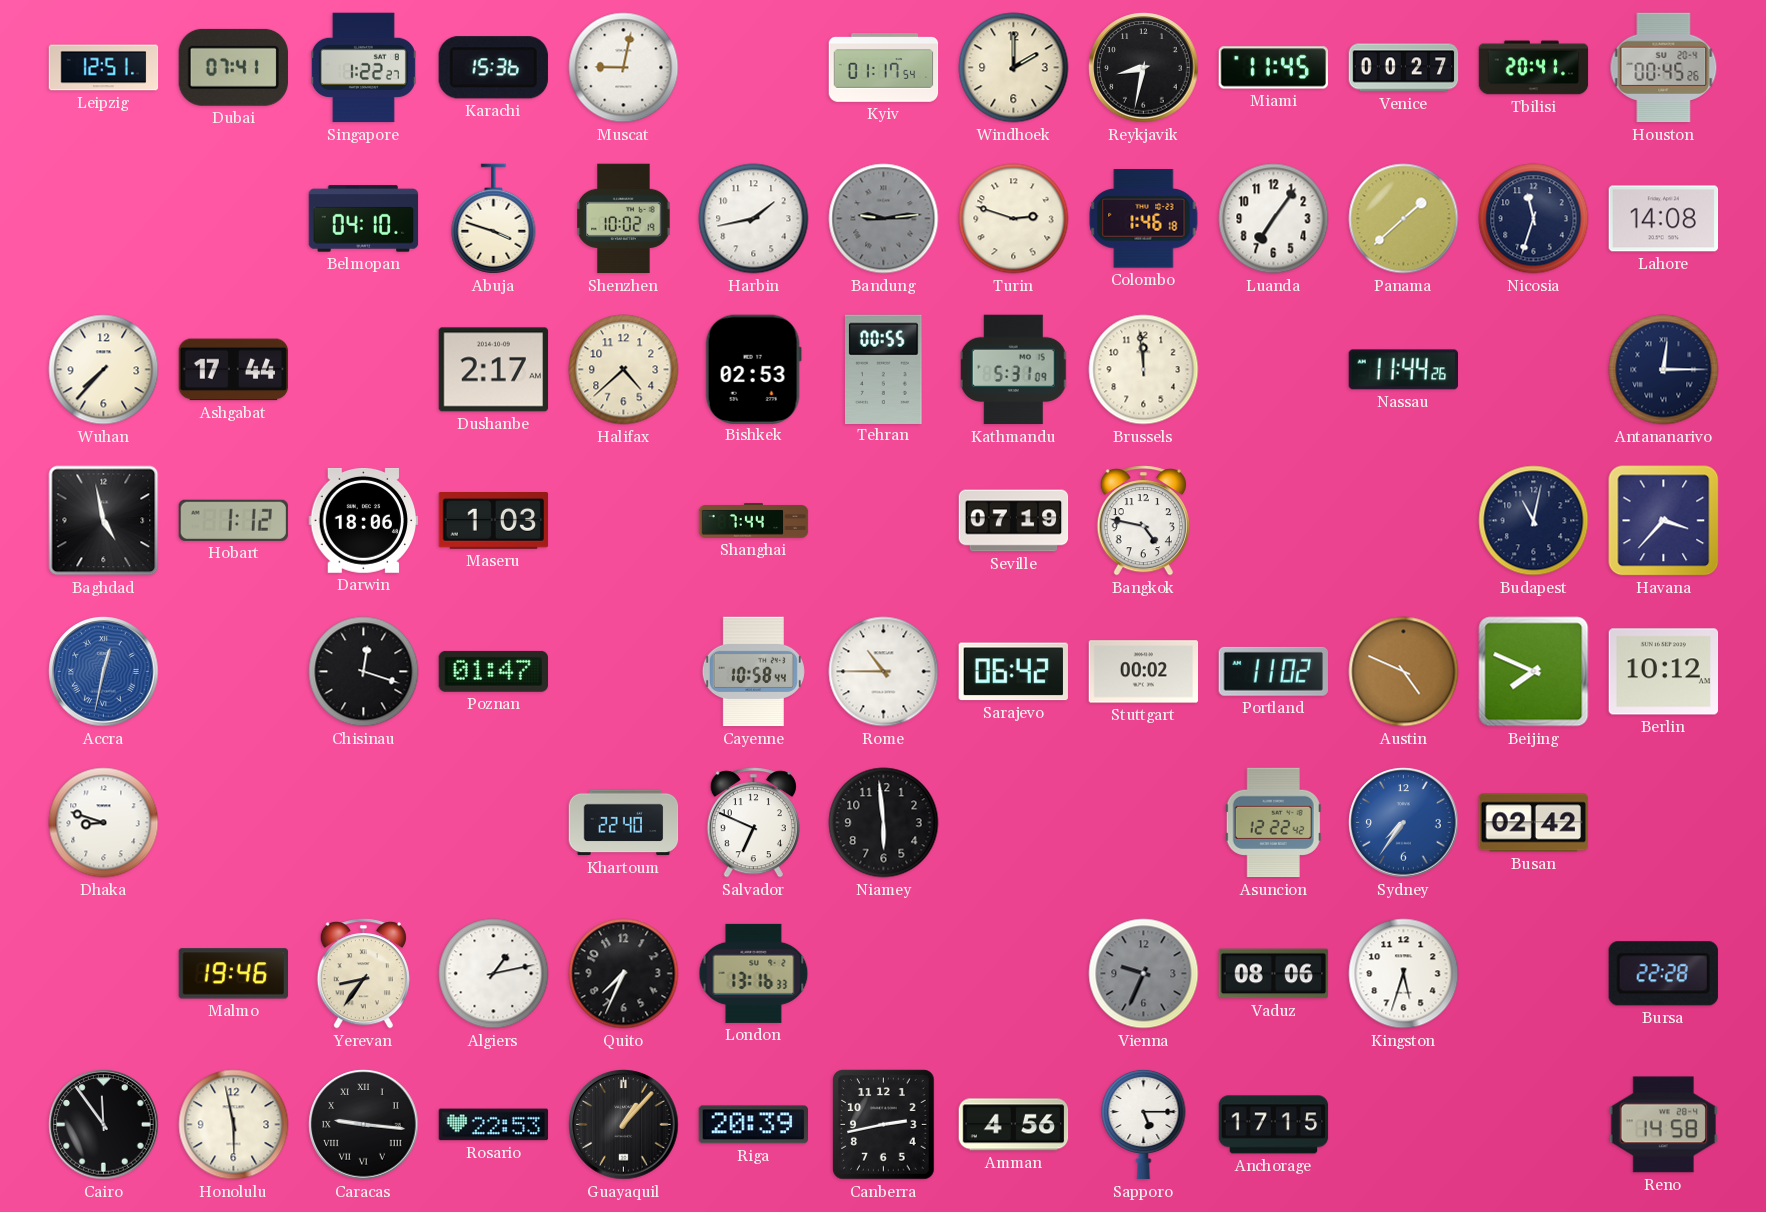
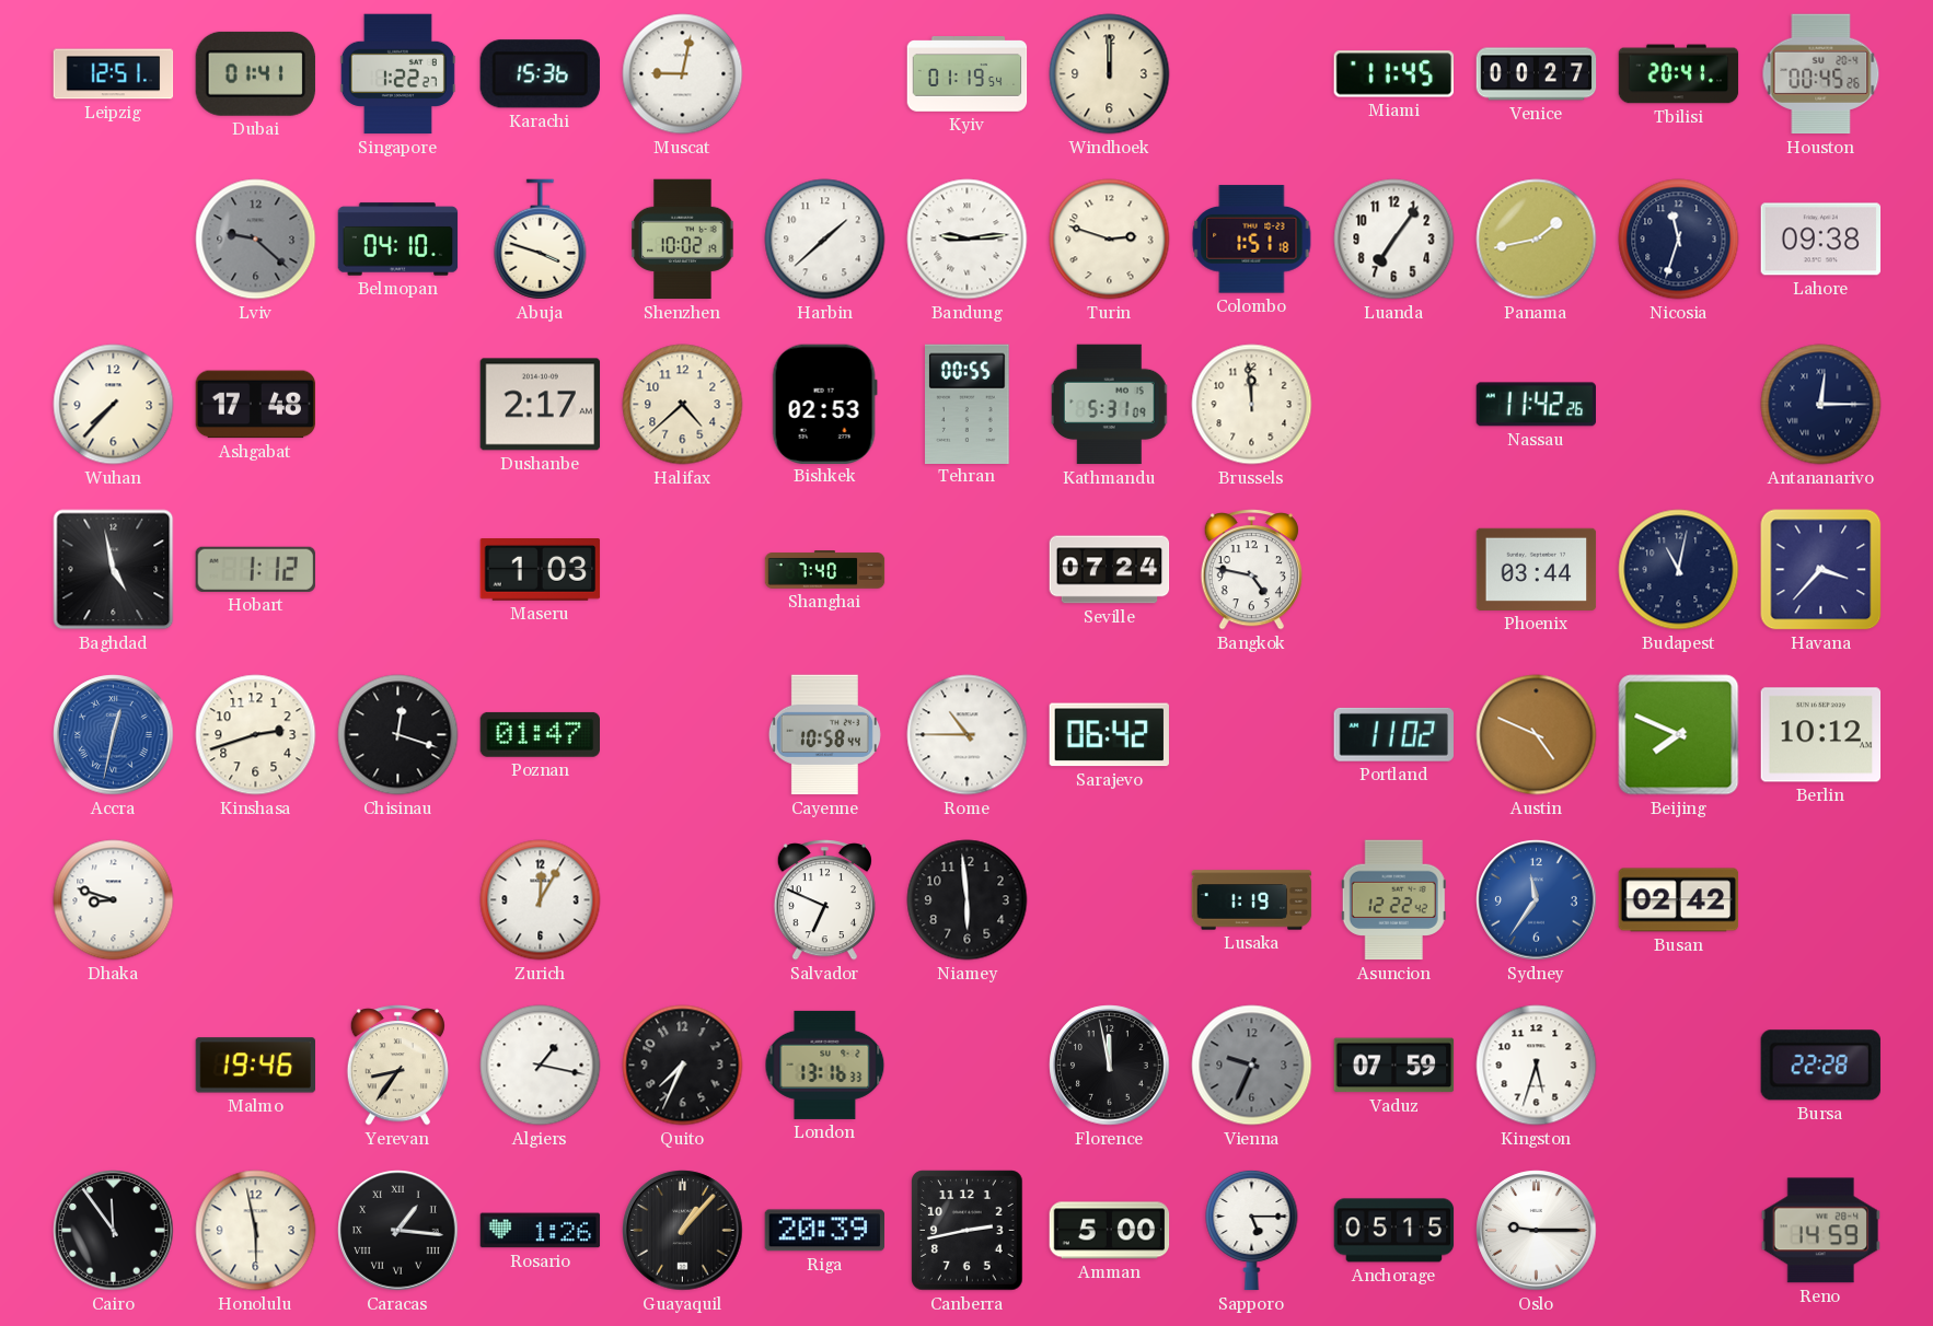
Dubai: 07:41 -> 01:41
Kyiv: 01:17 -> 01:19
Windhoek: 2:00 -> 12:00
Reykjavik: 8:32 -> none
Lviv: none -> 9:22
Harbin: 1:43 -> 1:38
Bandung dial: grey -> white
Colombo: 1:46 -> 1:51
Panama: 1:38 -> 1:43
Lahore: 14:08 -> 09:38
Ashgabat: 17:44 -> 17:48
Nassau: 11:44 -> 11:42
Darwin: 18:06 -> none
Shanghai: 7:44 -> 7:40
Seville: 07:19 -> 07:24
Phoenix: none -> 03:44
Kinshasa: none -> 2:42
Stuttgart: 00:02 -> none
Zurich: none -> 12:05
Khartoum: 22:40 -> none
Lusaka: none -> 1:19
Sydney: 7:36 -> 11:36
Algiers: 1:13 -> 1:17
Florence: none -> 11:58
Vaduz: 08:06 -> 07:59
Caracas: 9:16 -> 1:16
Rosario: 22:53 -> 1:26
Amman: 4:56 -> 5:00
Anchorage: 17:15 -> 05:15
Oslo: none -> 9:15
Reno: 14:58 -> 14:59
